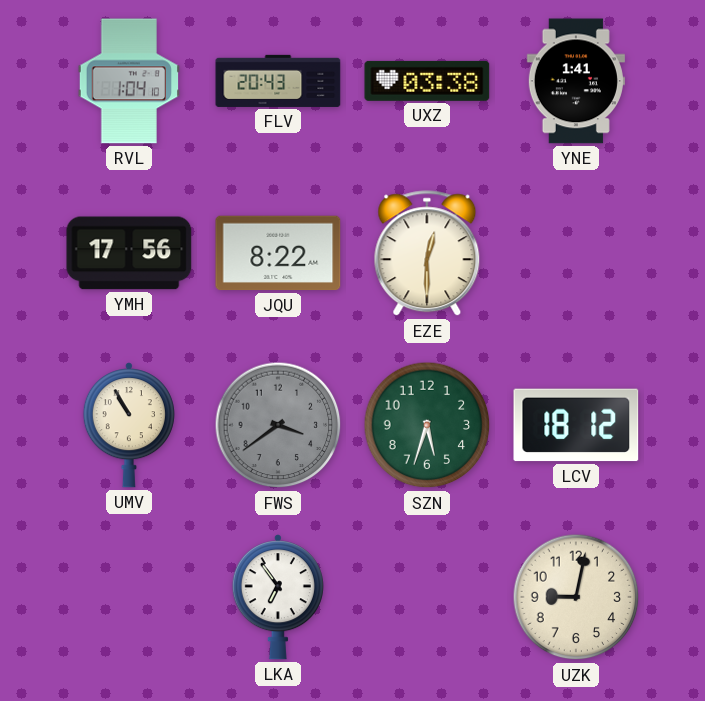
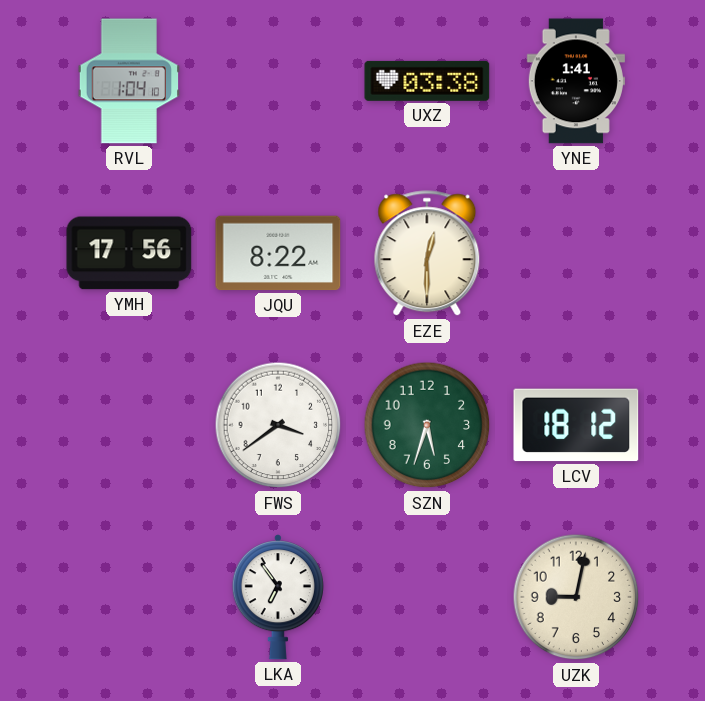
FLV: 20:43 -> none
UMV: 10:55 -> none
FWS dial: grey -> white
